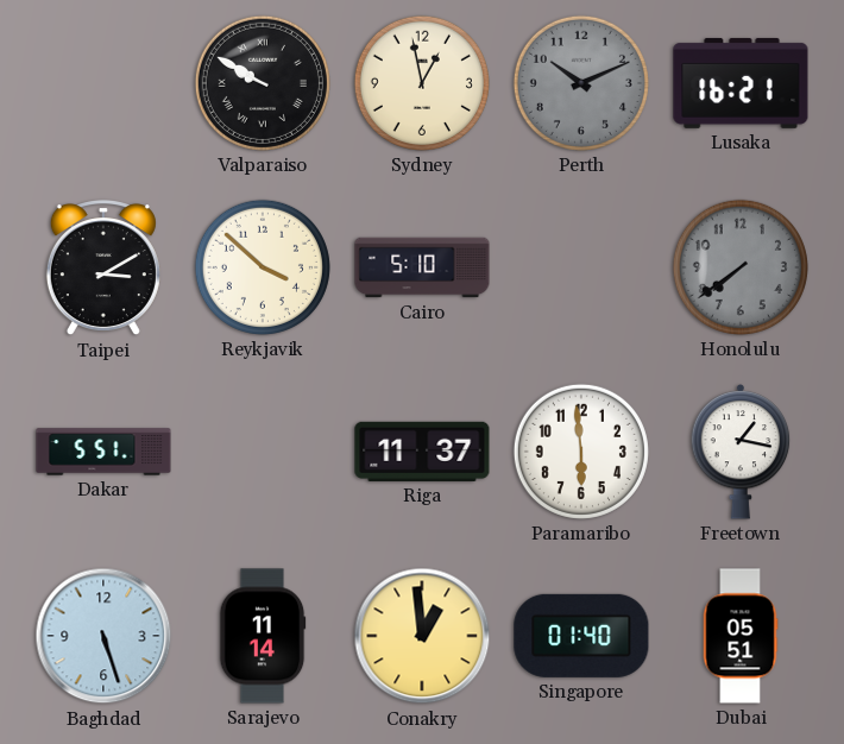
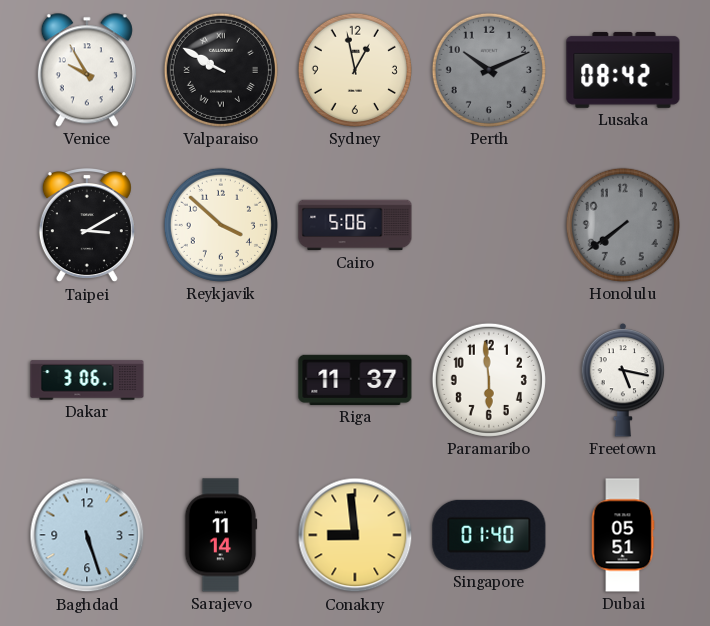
Venice: none -> 9:55
Lusaka: 16:21 -> 08:42
Cairo: 5:10 -> 5:06
Dakar: 5:51 -> 3:06
Freetown: 1:17 -> 5:17
Conakry: 12:59 -> 8:59
